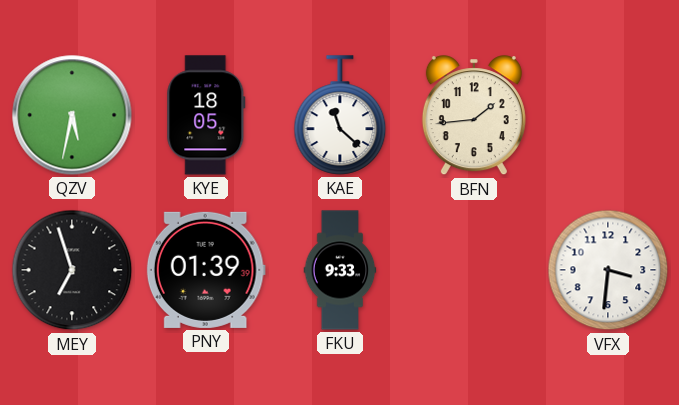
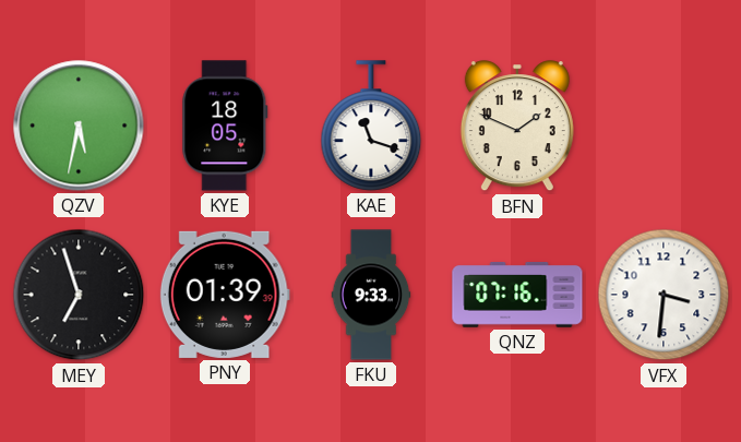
KAE: 11:22 -> 11:18
BFN: 1:44 -> 1:49
QNZ: none -> 07:16
